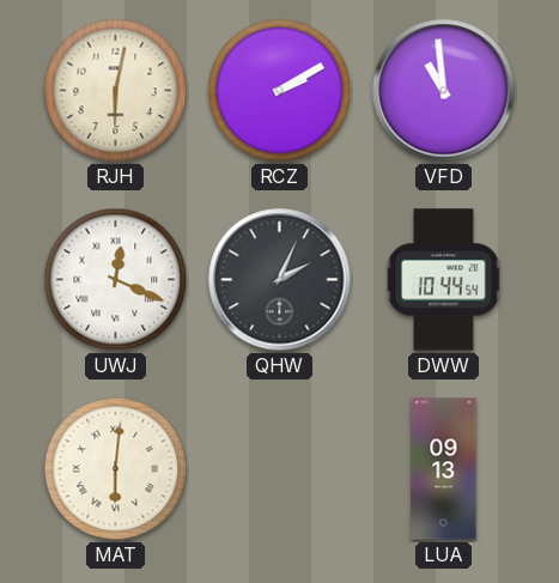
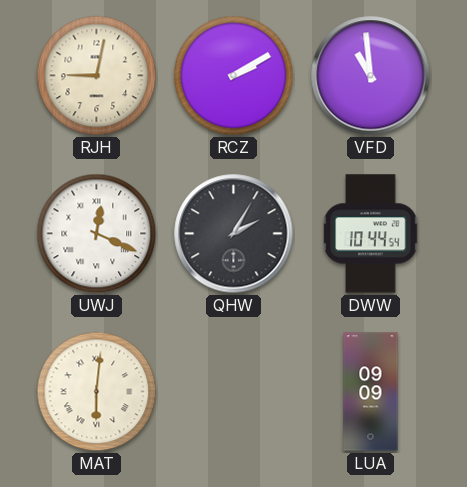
RJH: 6:02 -> 9:02
QHW: 2:04 -> 2:05
LUA: 09:13 -> 09:09
